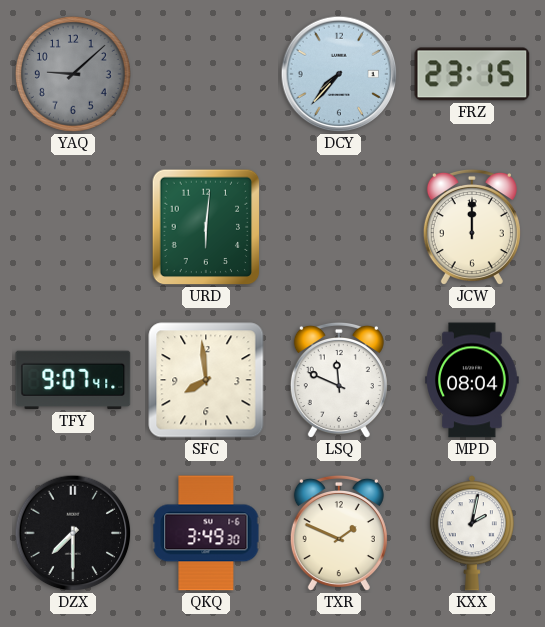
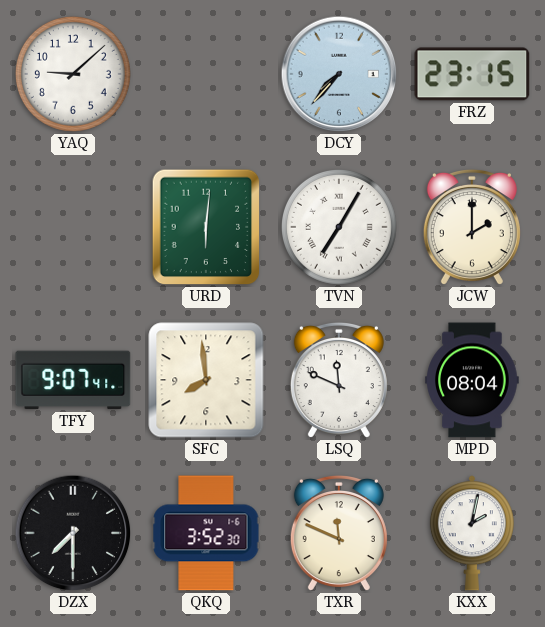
YAQ dial: grey -> white
TVN: none -> 7:05
JCW: 12:00 -> 2:00
QKQ: 3:49 -> 3:52
TXR: 1:49 -> 11:49
